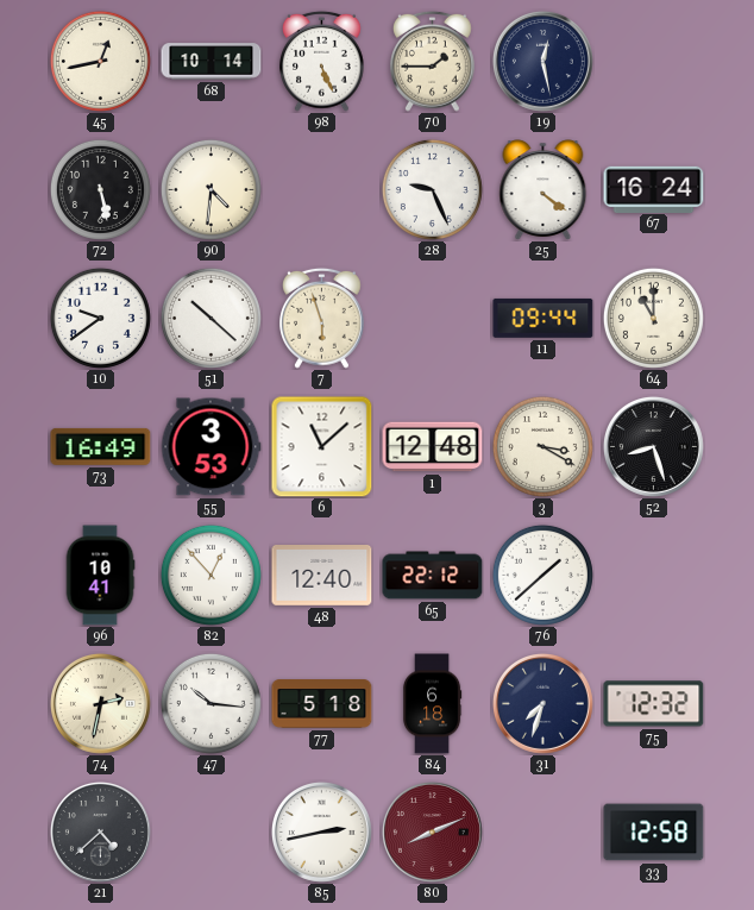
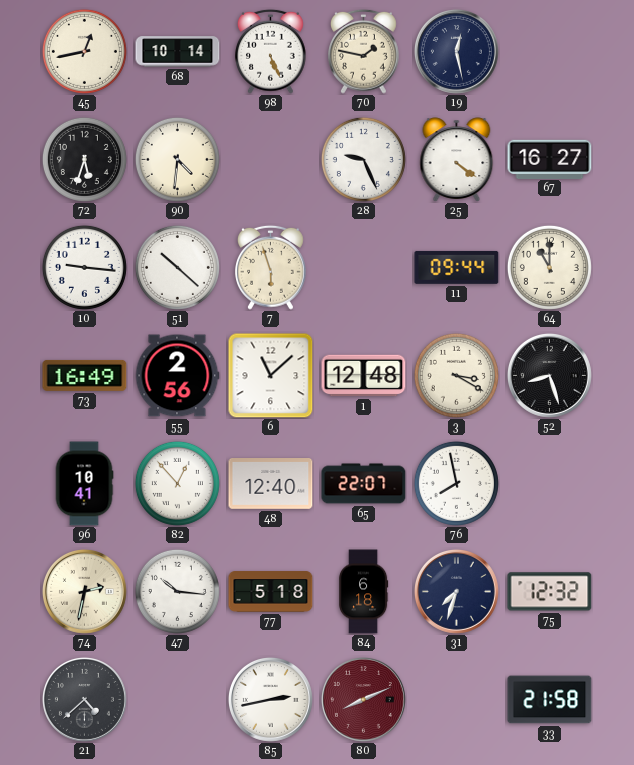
70: 1:45 -> 1:47
72: 5:28 -> 5:33
67: 16:24 -> 16:27
10: 9:39 -> 9:16
55: 3:53 -> 2:56
65: 22:12 -> 22:07
76: 1:38 -> 7:58
33: 12:58 -> 21:58
